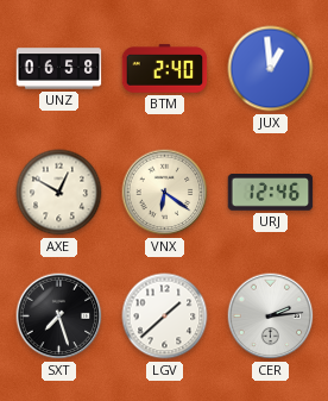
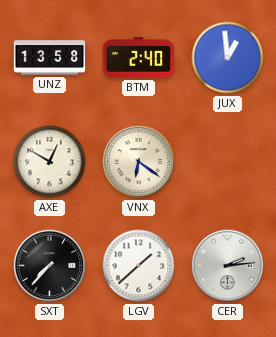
UNZ: 06:58 -> 13:58
URJ: 12:46 -> none
SXT: 7:27 -> 7:37
